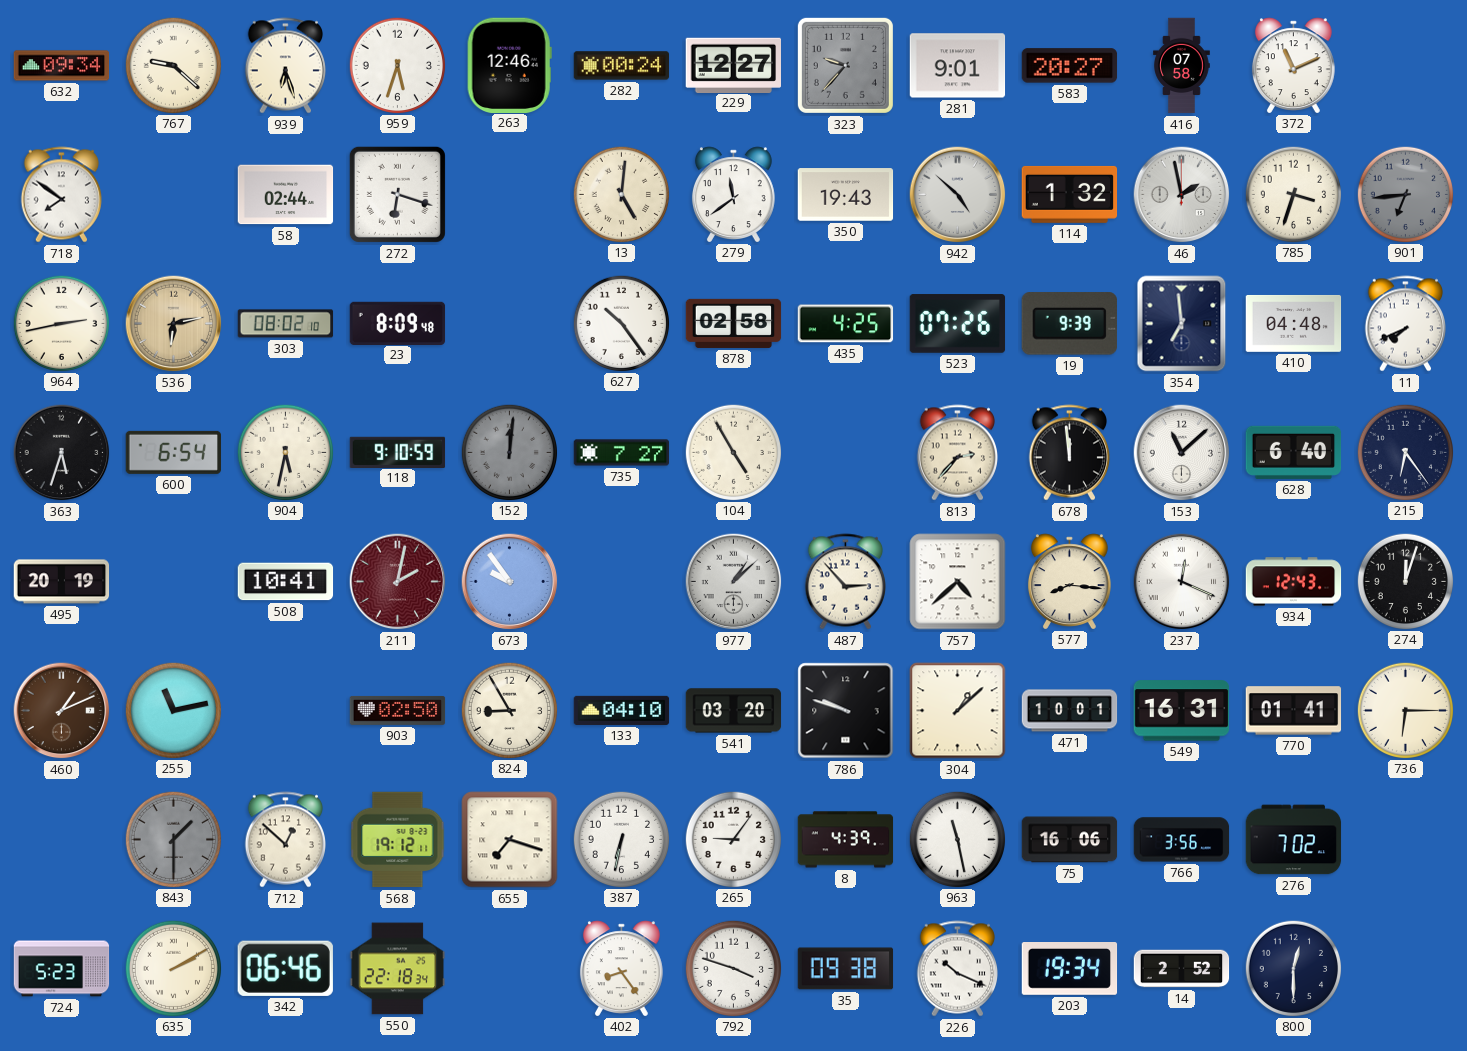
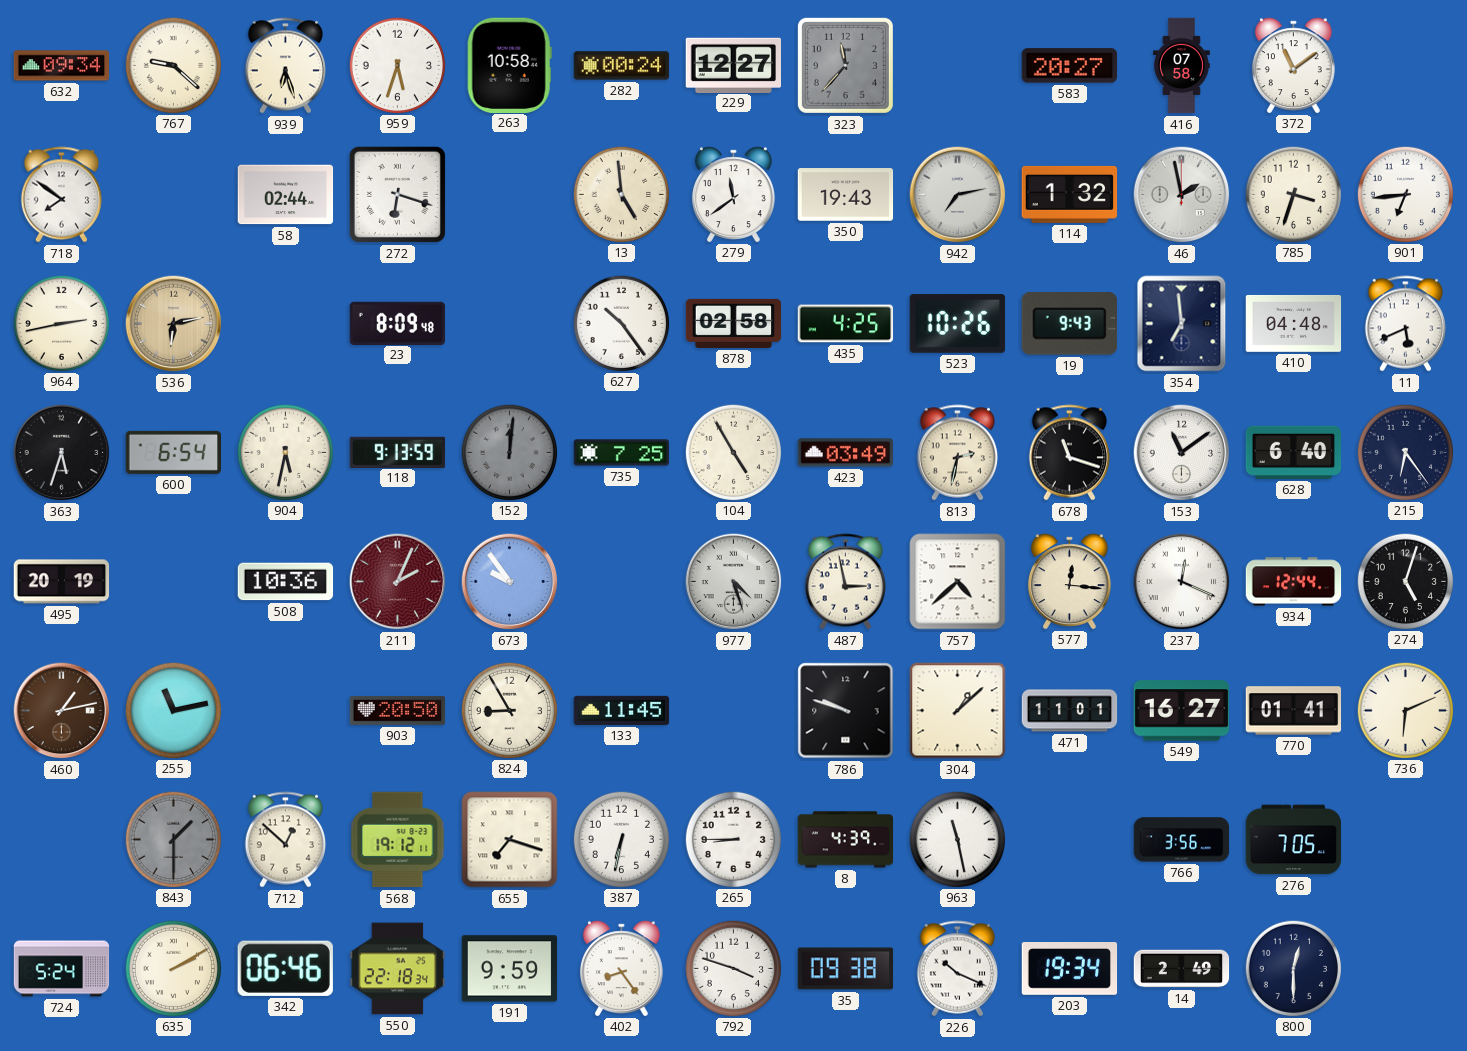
263: 12:46 -> 10:58
323: 9:37 -> 11:37
281: 9:01 -> none
372: 11:11 -> 11:09
13: 5:01 -> 4:59
942: 4:52 -> 7:13
901 dial: grey -> white
303: 08:02 -> none
523: 07:26 -> 10:26
19: 9:39 -> 9:43
11: 7:41 -> 5:41
118: 9:10 -> 9:13
735: 7:27 -> 7:25
423: none -> 03:49
813: 2:37 -> 2:32
678: 11:59 -> 11:18
153: 11:08 -> 11:09
508: 10:41 -> 10:36
211: 2:02 -> 2:04
977: 1:08 -> 4:27
487: 2:53 -> 2:58
577: 8:16 -> 12:16
934: 12:43 -> 12:44
274: 12:03 -> 5:03
460: 1:11 -> 1:13
903: 02:50 -> 20:50
133: 04:10 -> 11:45
541: 03:20 -> none
471: 10:01 -> 11:01
549: 16:31 -> 16:27
736: 6:15 -> 6:11
265: 9:06 -> 8:45
75: 16:06 -> none
276: 7:02 -> 7:05
724: 5:23 -> 5:24
191: none -> 9:59
14: 2:52 -> 2:49
